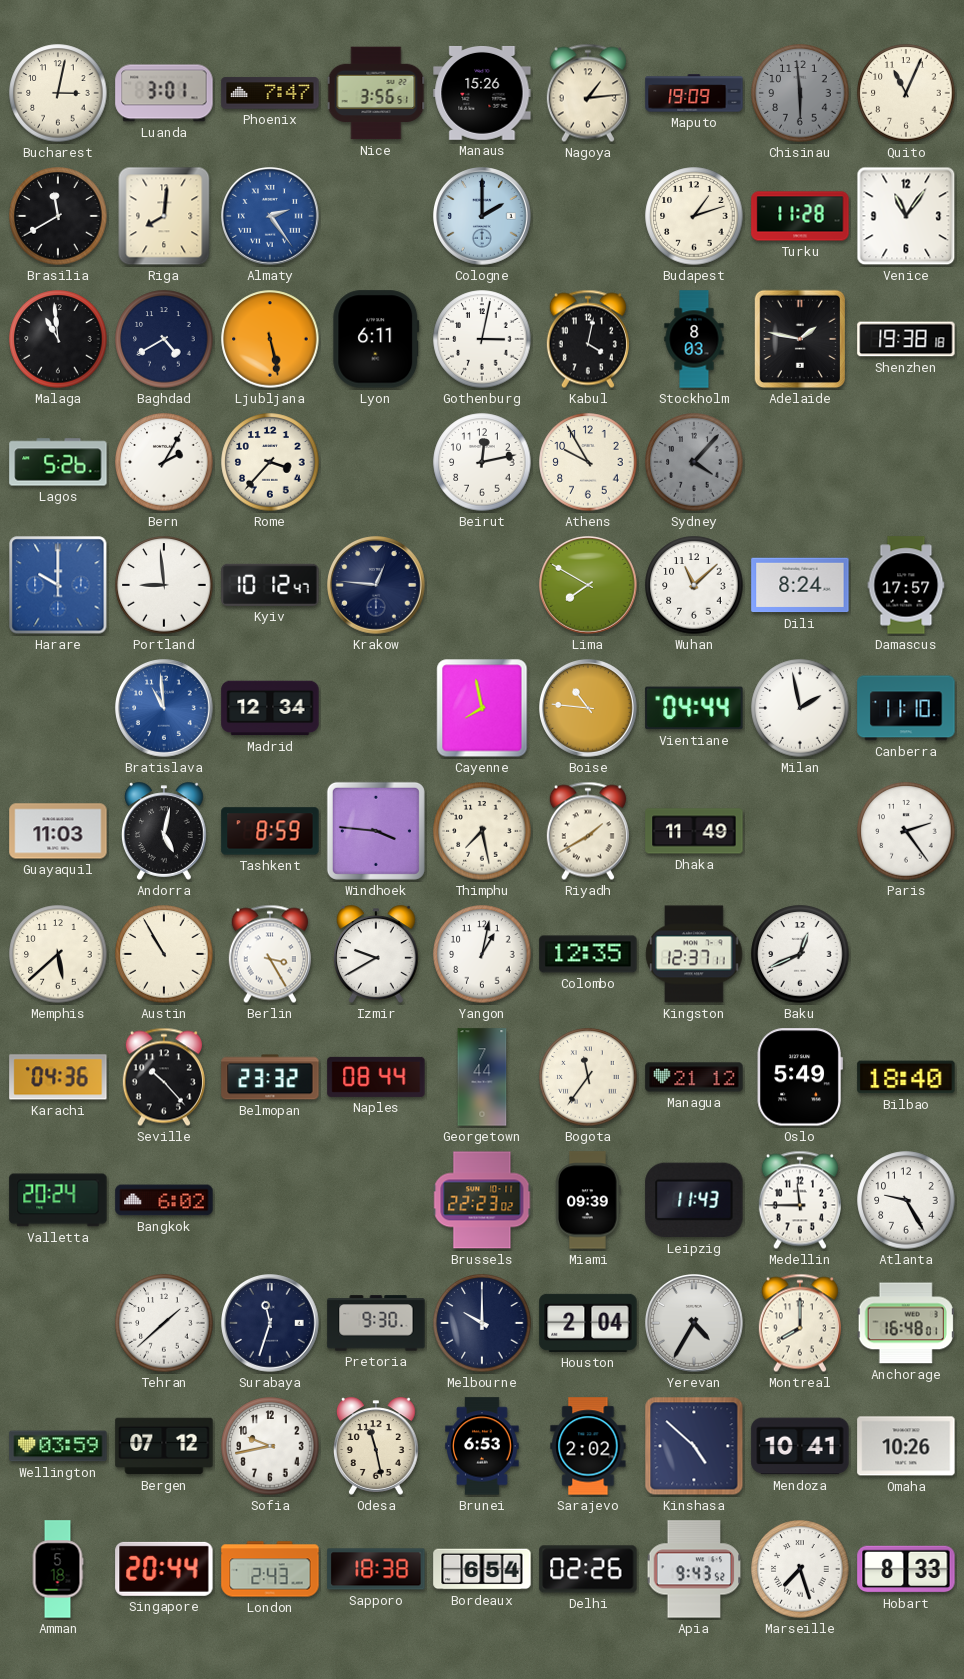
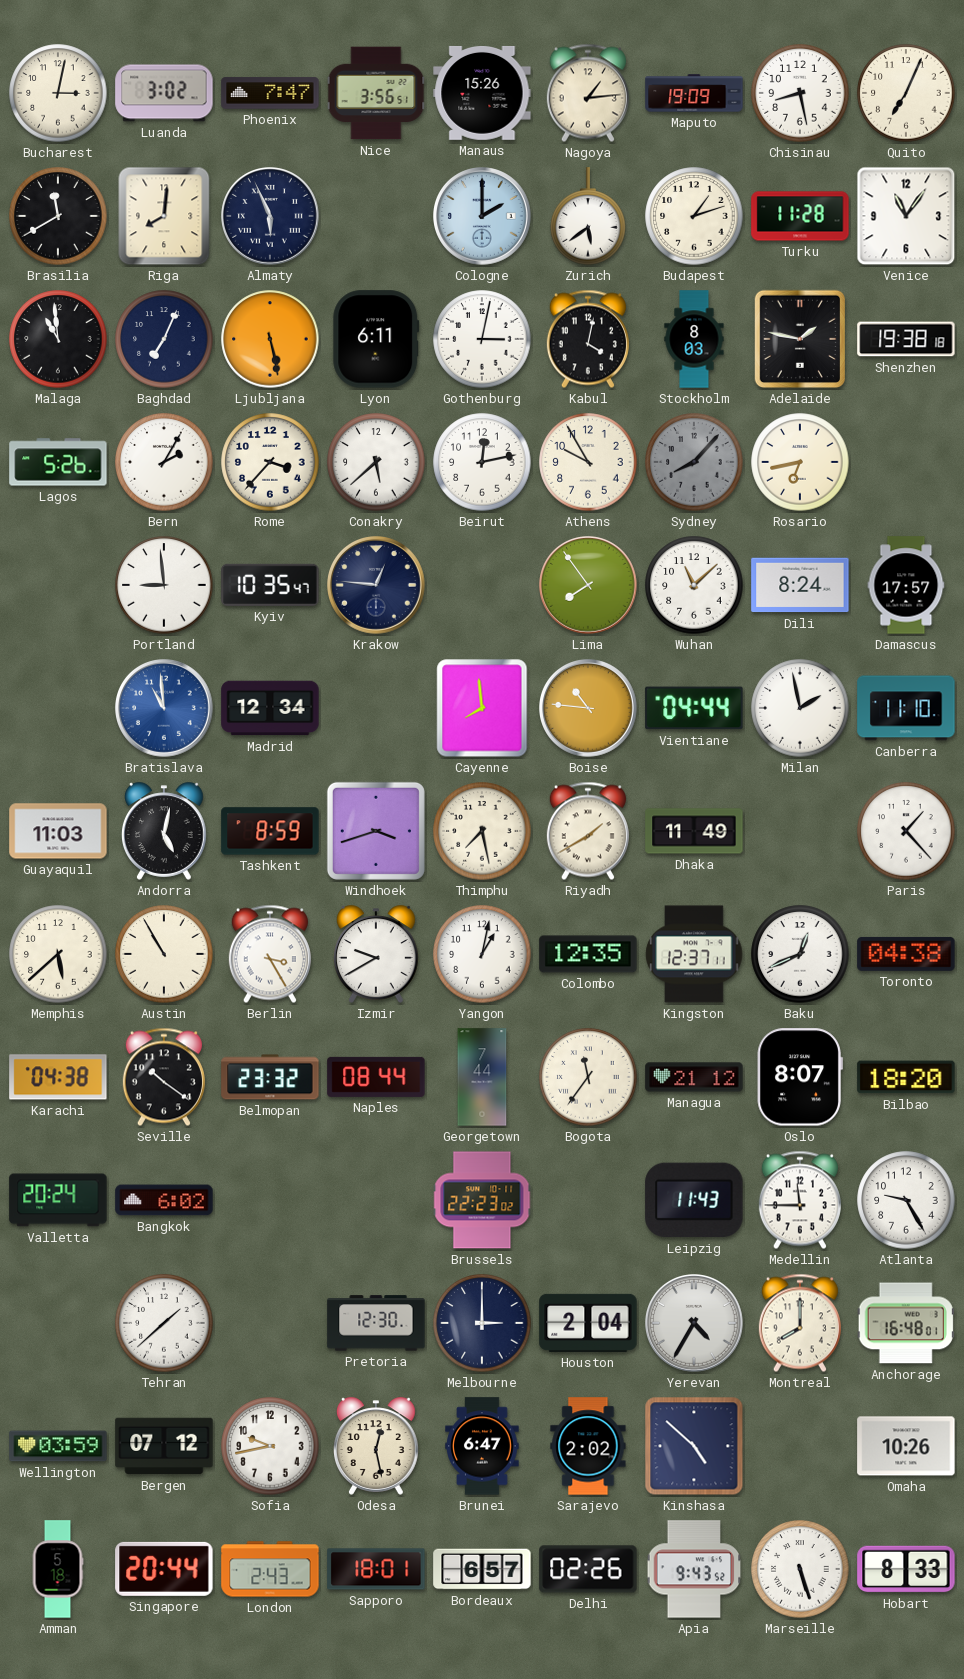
Luanda: 3:01 -> 3:02
Chisinau: 5:59 -> 8:28
Chisinau dial: grey -> white
Quito: 11:04 -> 7:04
Almaty: 2:24 -> 5:56
Almaty dial: blue -> navy
Zurich: none -> 5:39
Baghdad: 4:40 -> 7:04
Conakry: none -> 5:38
Sydney: 4:07 -> 8:07
Rosario: none -> 6:43
Harare: 10:00 -> none
Kyiv: 10:12 -> 10:35
Lima: 7:50 -> 7:54
Cayenne: 7:58 -> 7:59
Windhoek: 3:46 -> 3:42
Paris: 2:24 -> 1:23
Toronto: none -> 04:38
Karachi: 04:36 -> 04:38
Seville: 10:23 -> 10:21
Oslo: 5:49 -> 8:07
Bilbao: 18:40 -> 18:20
Miami: 09:39 -> none
Surabaya: 11:33 -> none
Pretoria: 9:30 -> 12:30
Melbourne: 10:00 -> 3:00
Odesa: 11:28 -> 12:28
Brunei: 6:53 -> 6:47
Mendoza: 10:41 -> none
Sapporo: 18:38 -> 18:01
Bordeaux: 6:54 -> 6:57
Marseille: 7:27 -> 5:27
